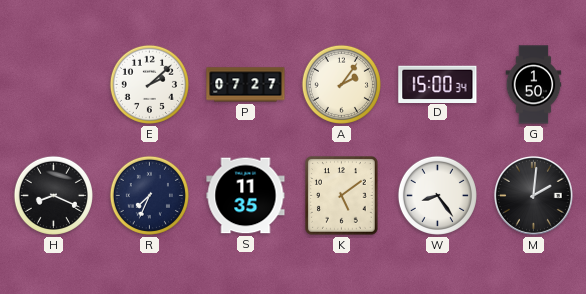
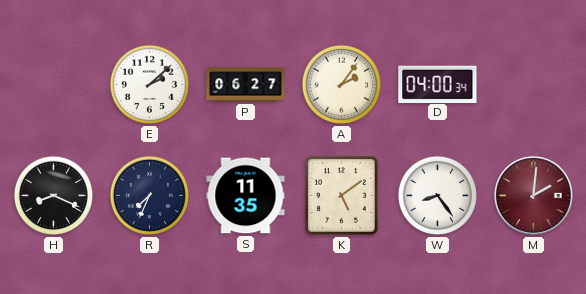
P: 07:27 -> 06:27
D: 15:00 -> 04:00
G: 1:50 -> none
M dial: black -> burgundy
